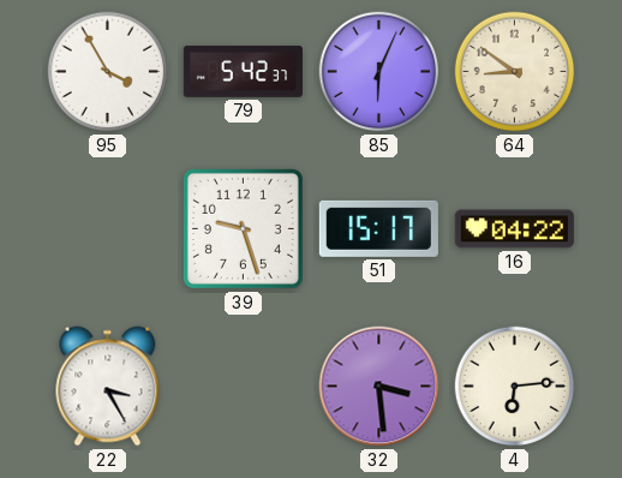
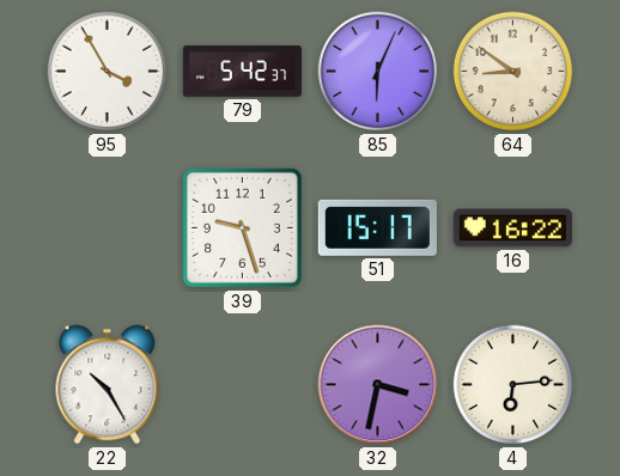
16: 04:22 -> 16:22
22: 3:25 -> 10:25
32: 3:29 -> 3:32
